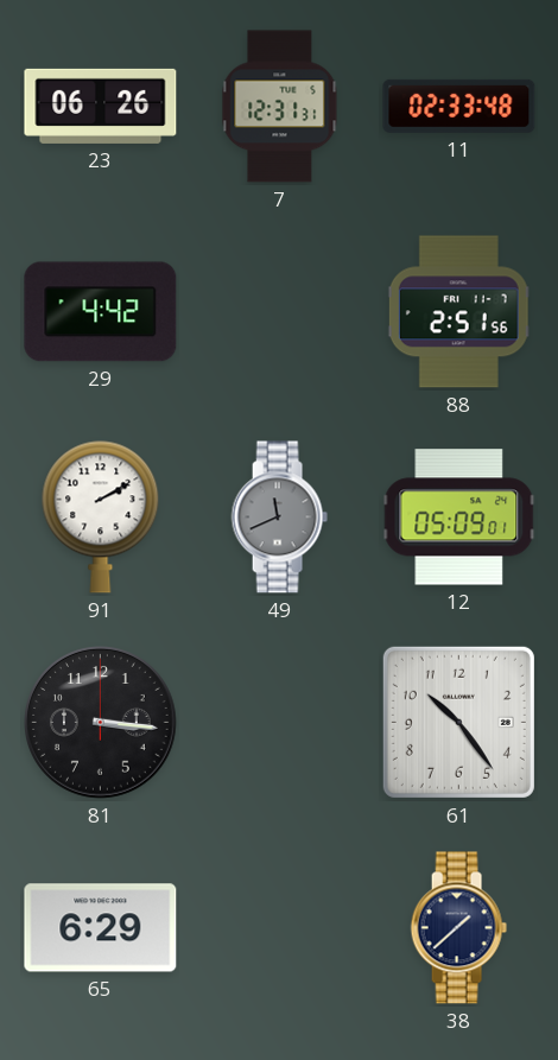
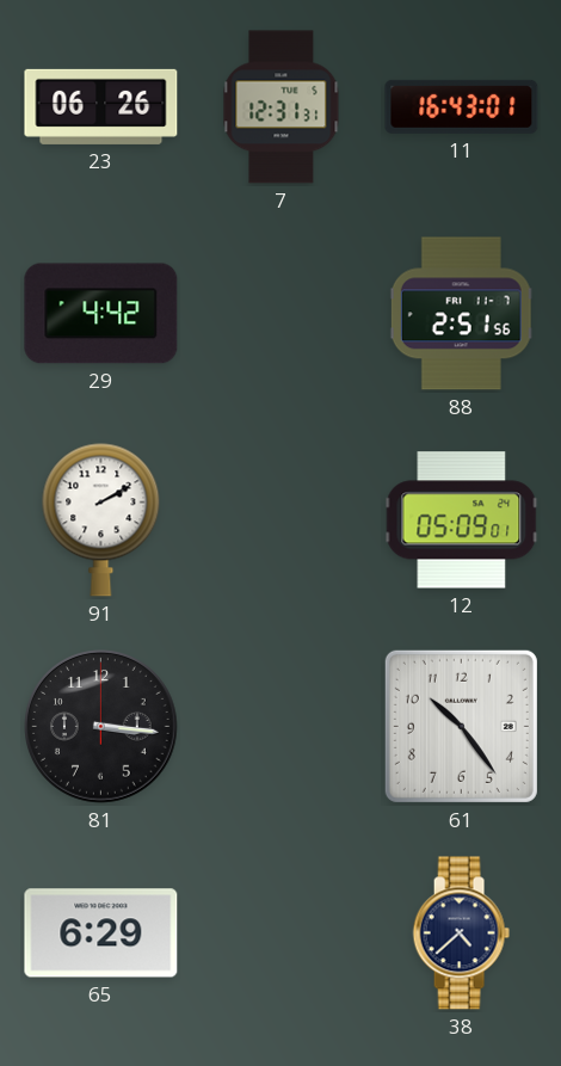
11: 02:33 -> 16:43
49: 11:41 -> none
38: 1:38 -> 4:38
